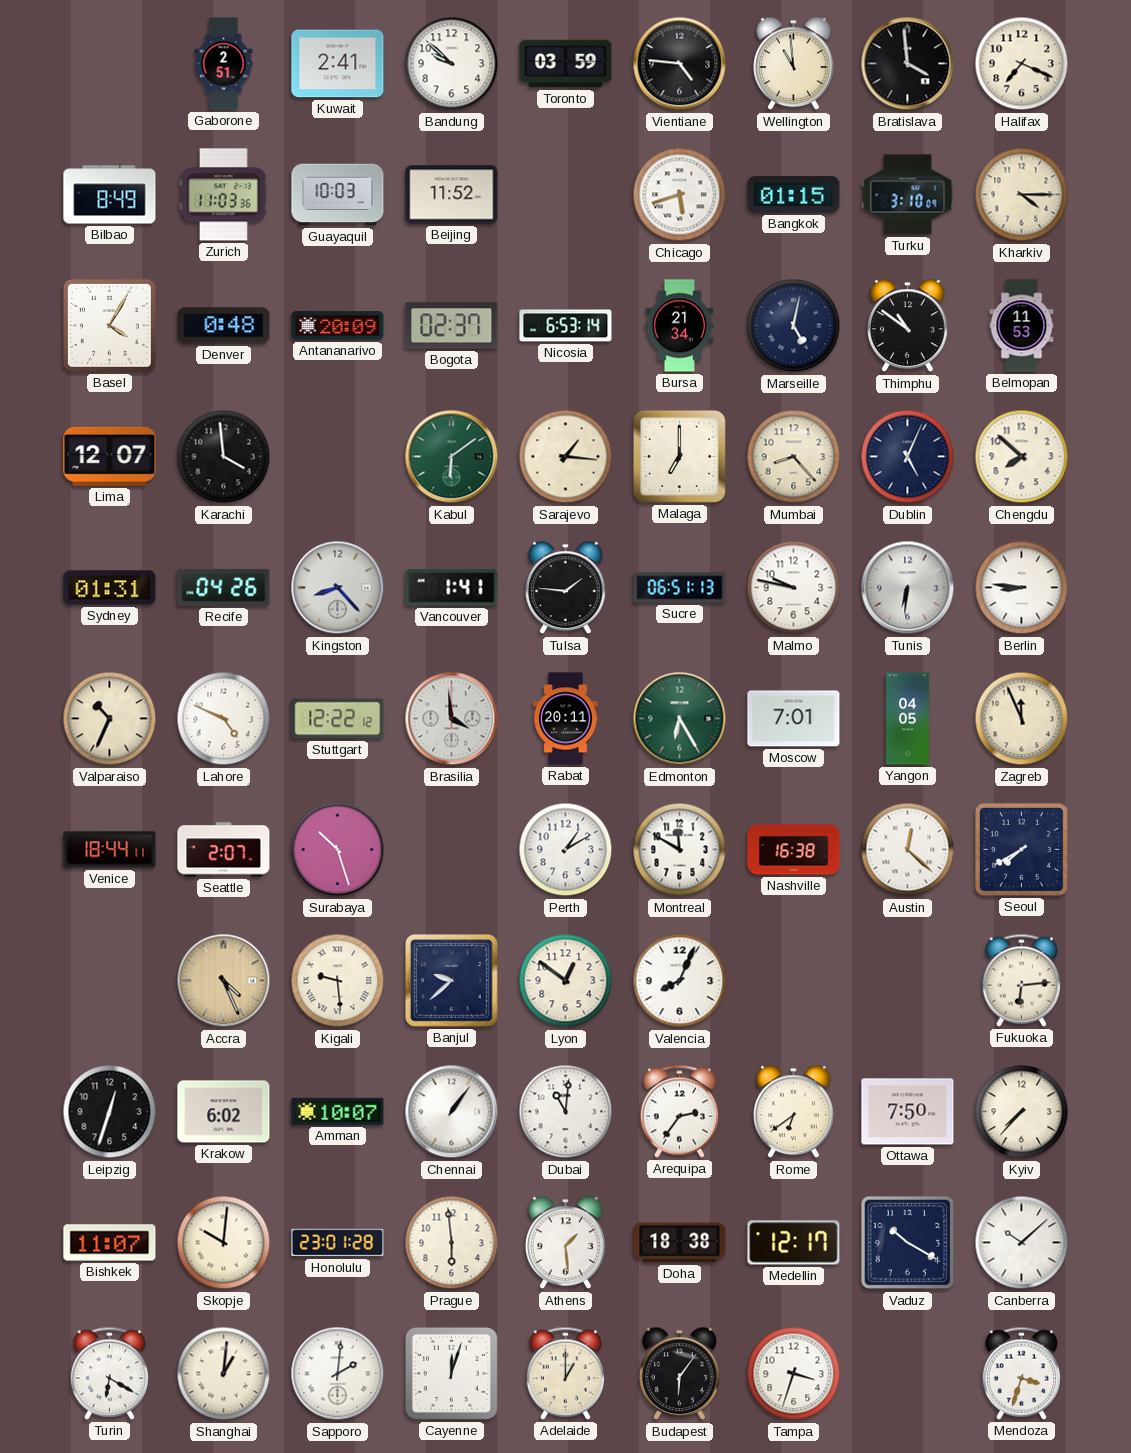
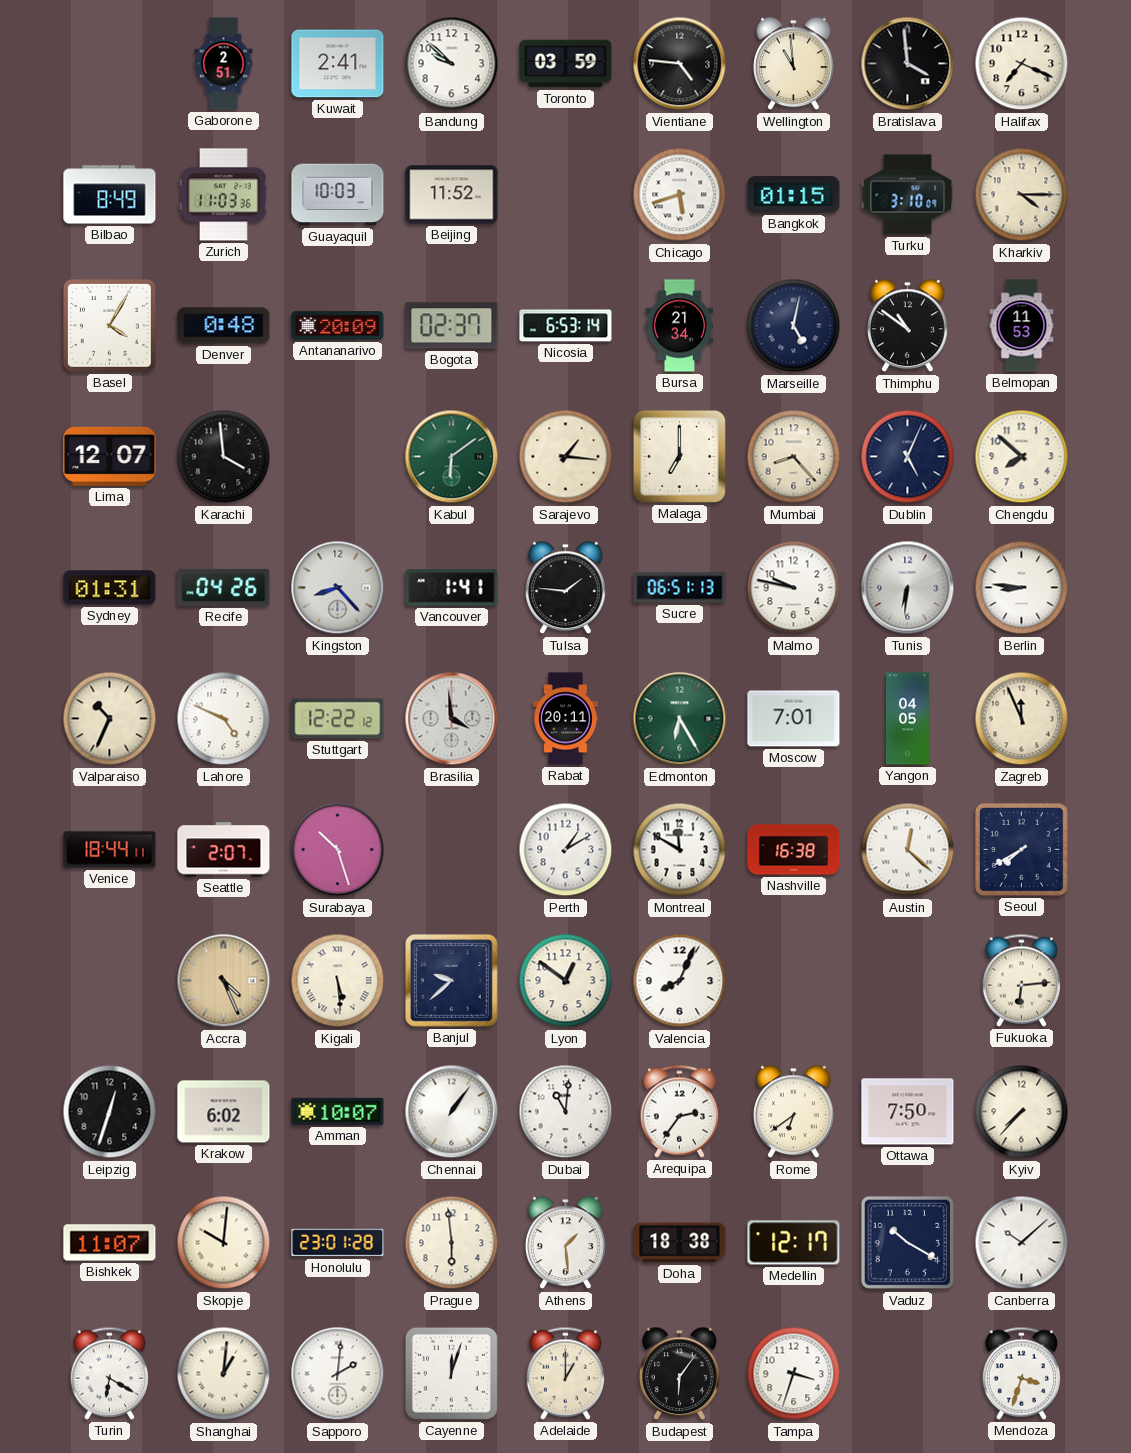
Kigali: 9:29 -> 5:29
